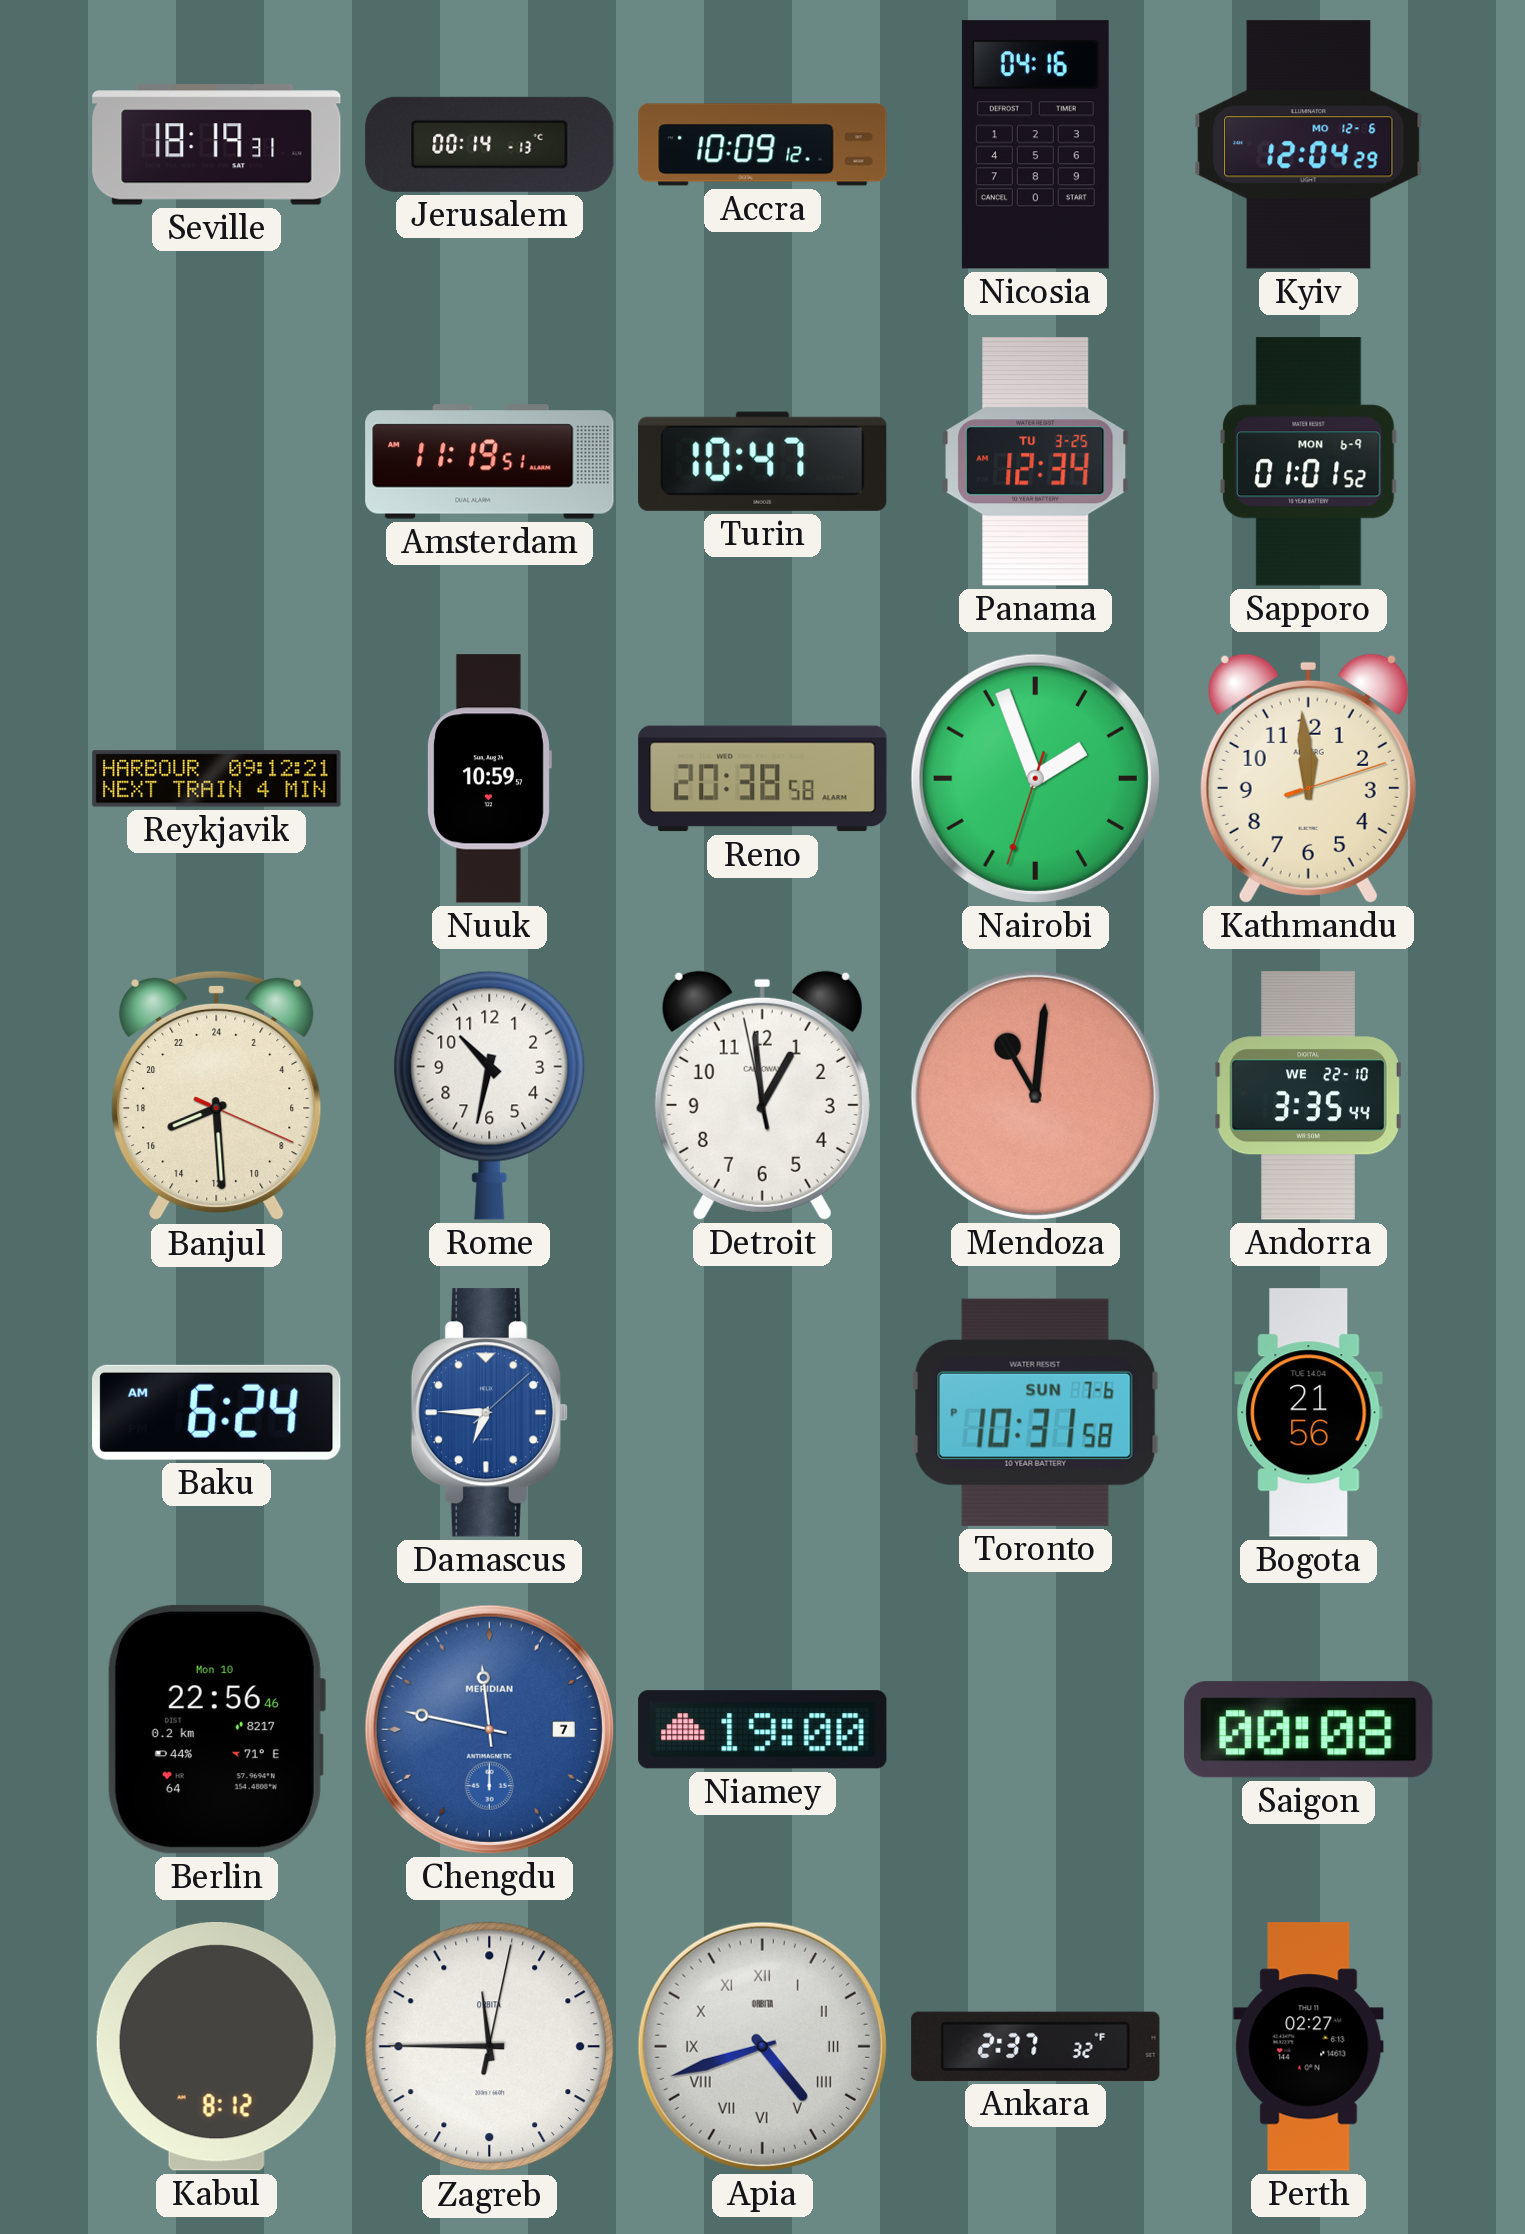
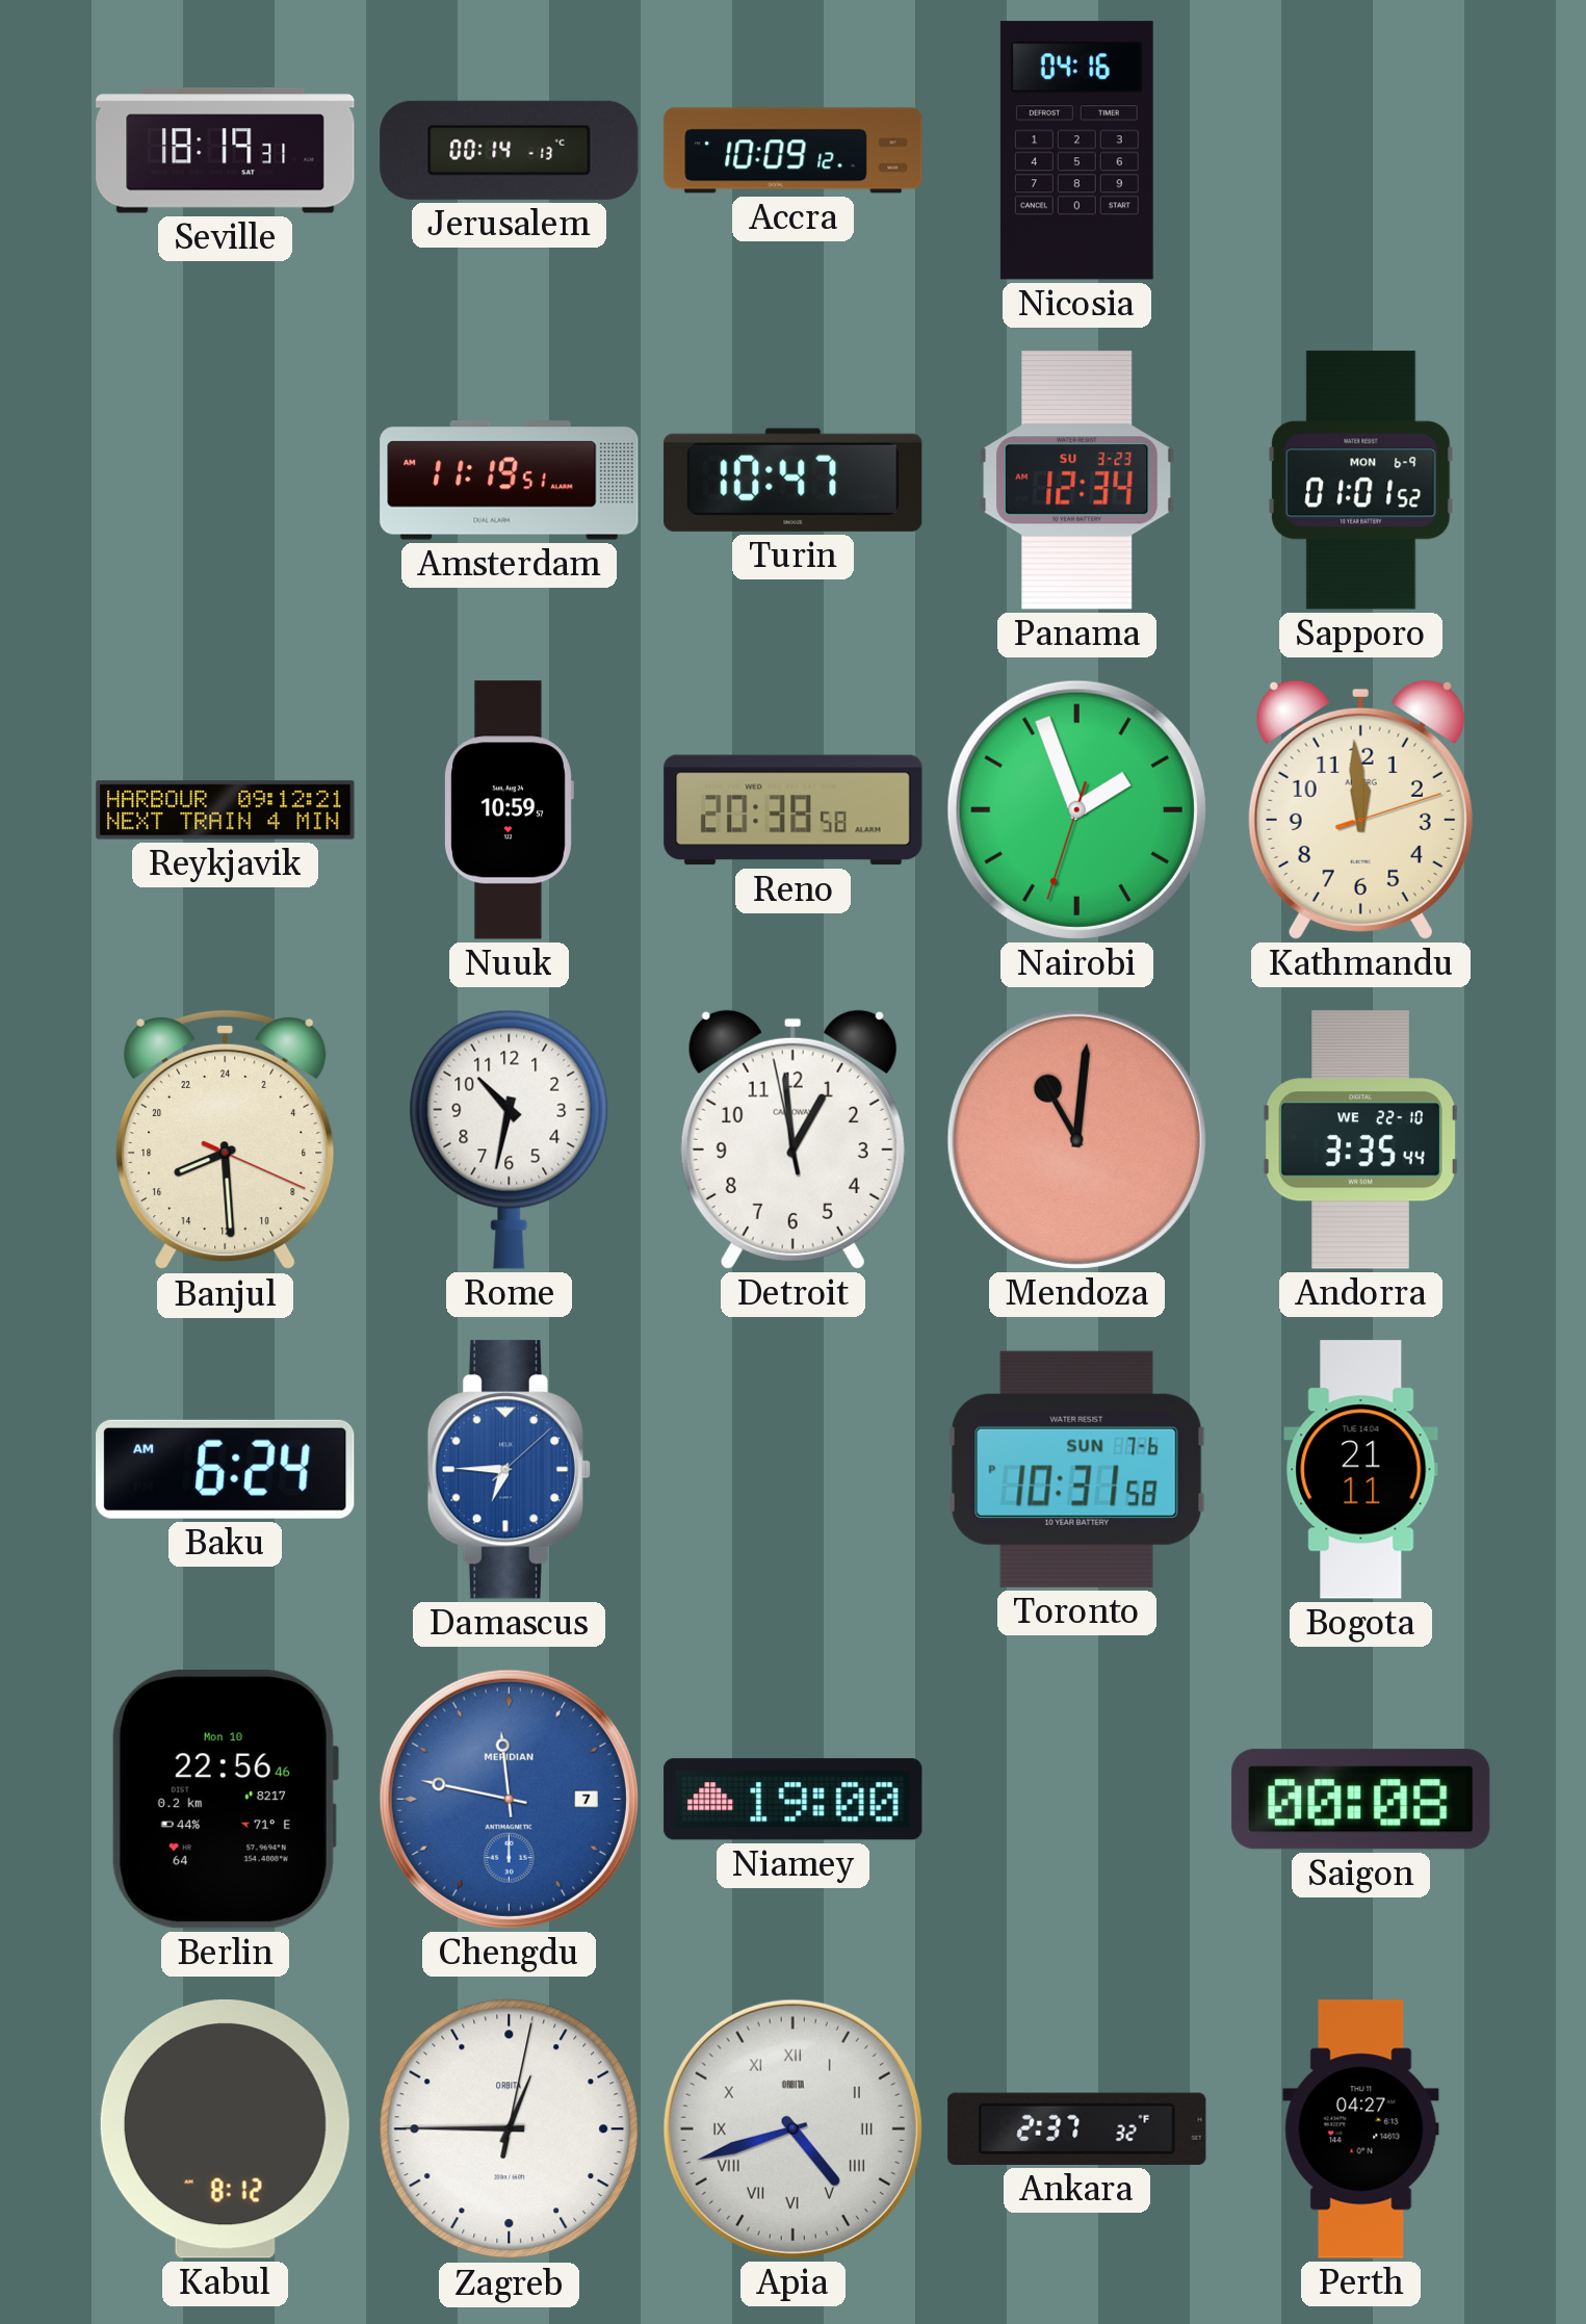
Kyiv: 12:04 -> none
Panama date: TU 3-25 -> SU 3-23
Bogota: 21:56 -> 21:11
Zagreb: 11:45 -> 12:45
Perth: 02:27 -> 04:27
